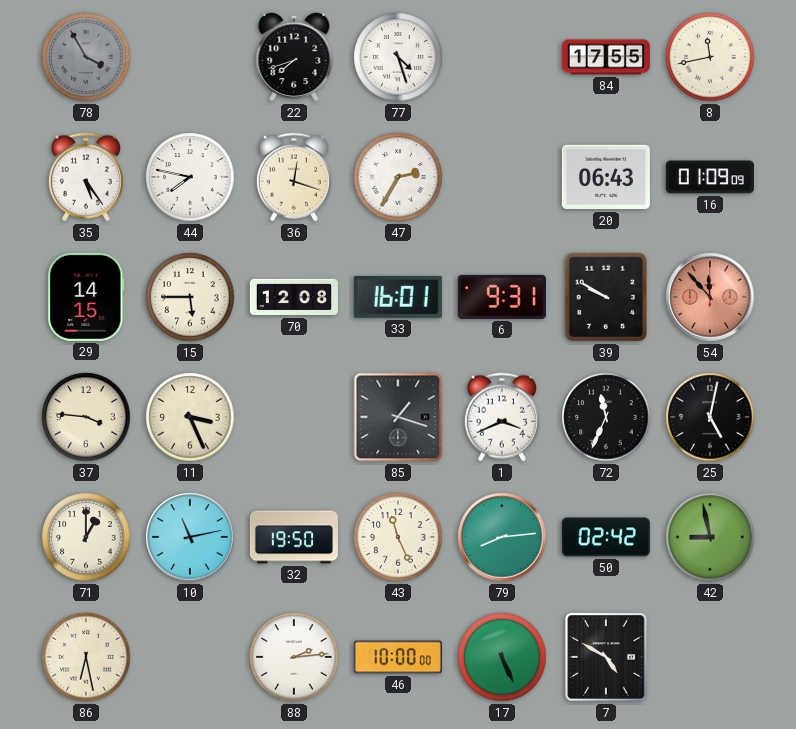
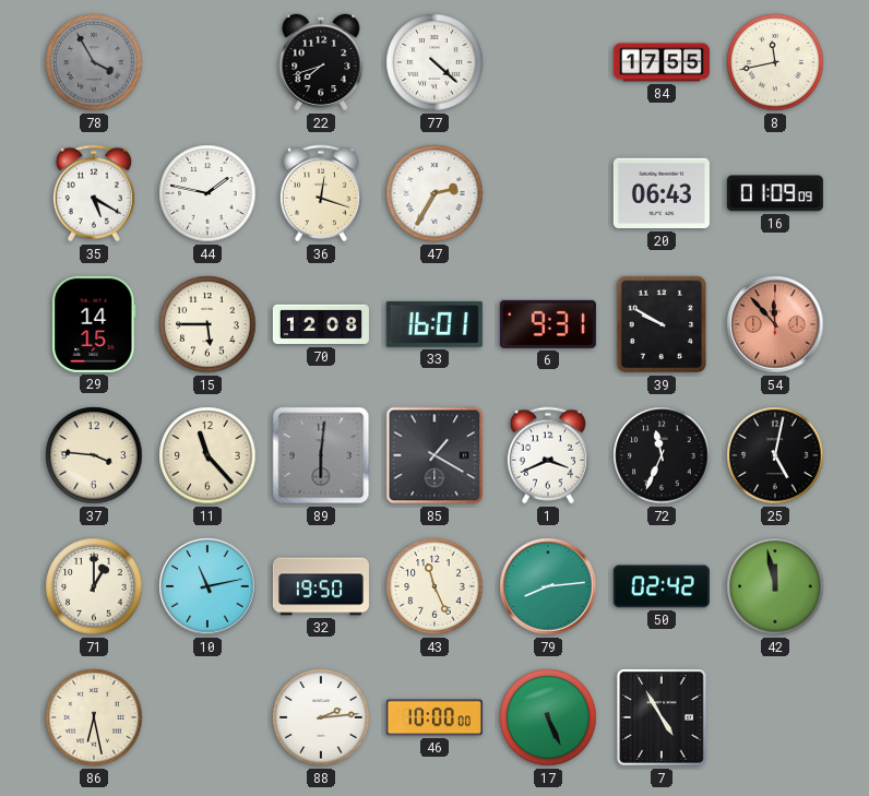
77: 4:27 -> 4:22
35: 5:24 -> 5:20
44: 7:47 -> 1:47
11: 3:26 -> 11:23
89: none -> 6:01
85: 1:18 -> 1:20
42: 8:58 -> 11:58
7: 4:50 -> 4:55
